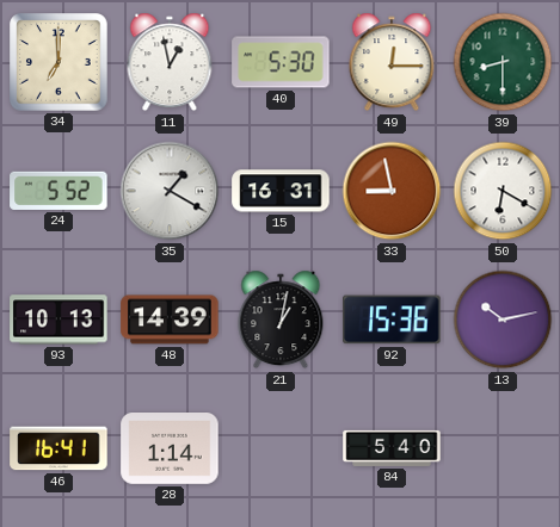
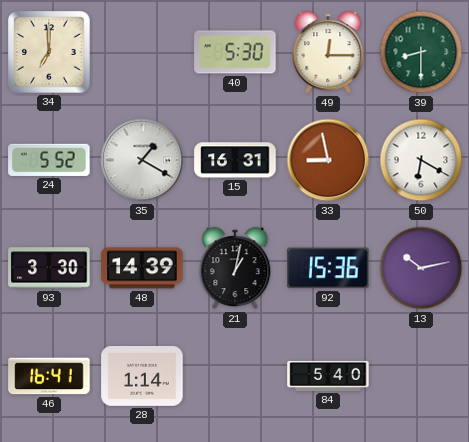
11: 12:58 -> none
93: 10:13 -> 3:30
